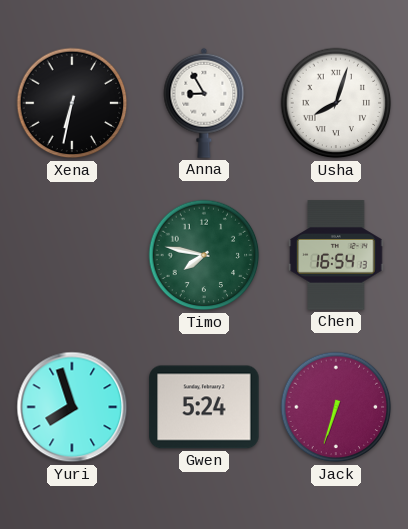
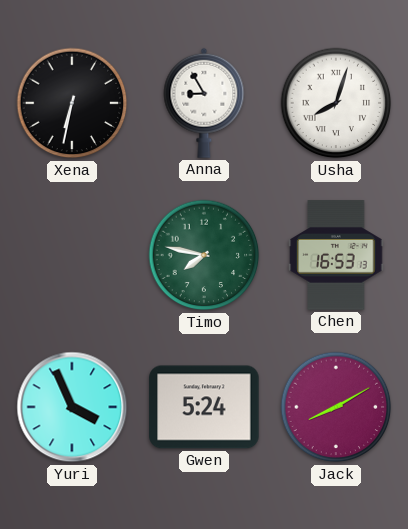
Chen: 16:54 -> 16:53
Yuri: 7:57 -> 3:56
Jack: 6:33 -> 8:10
